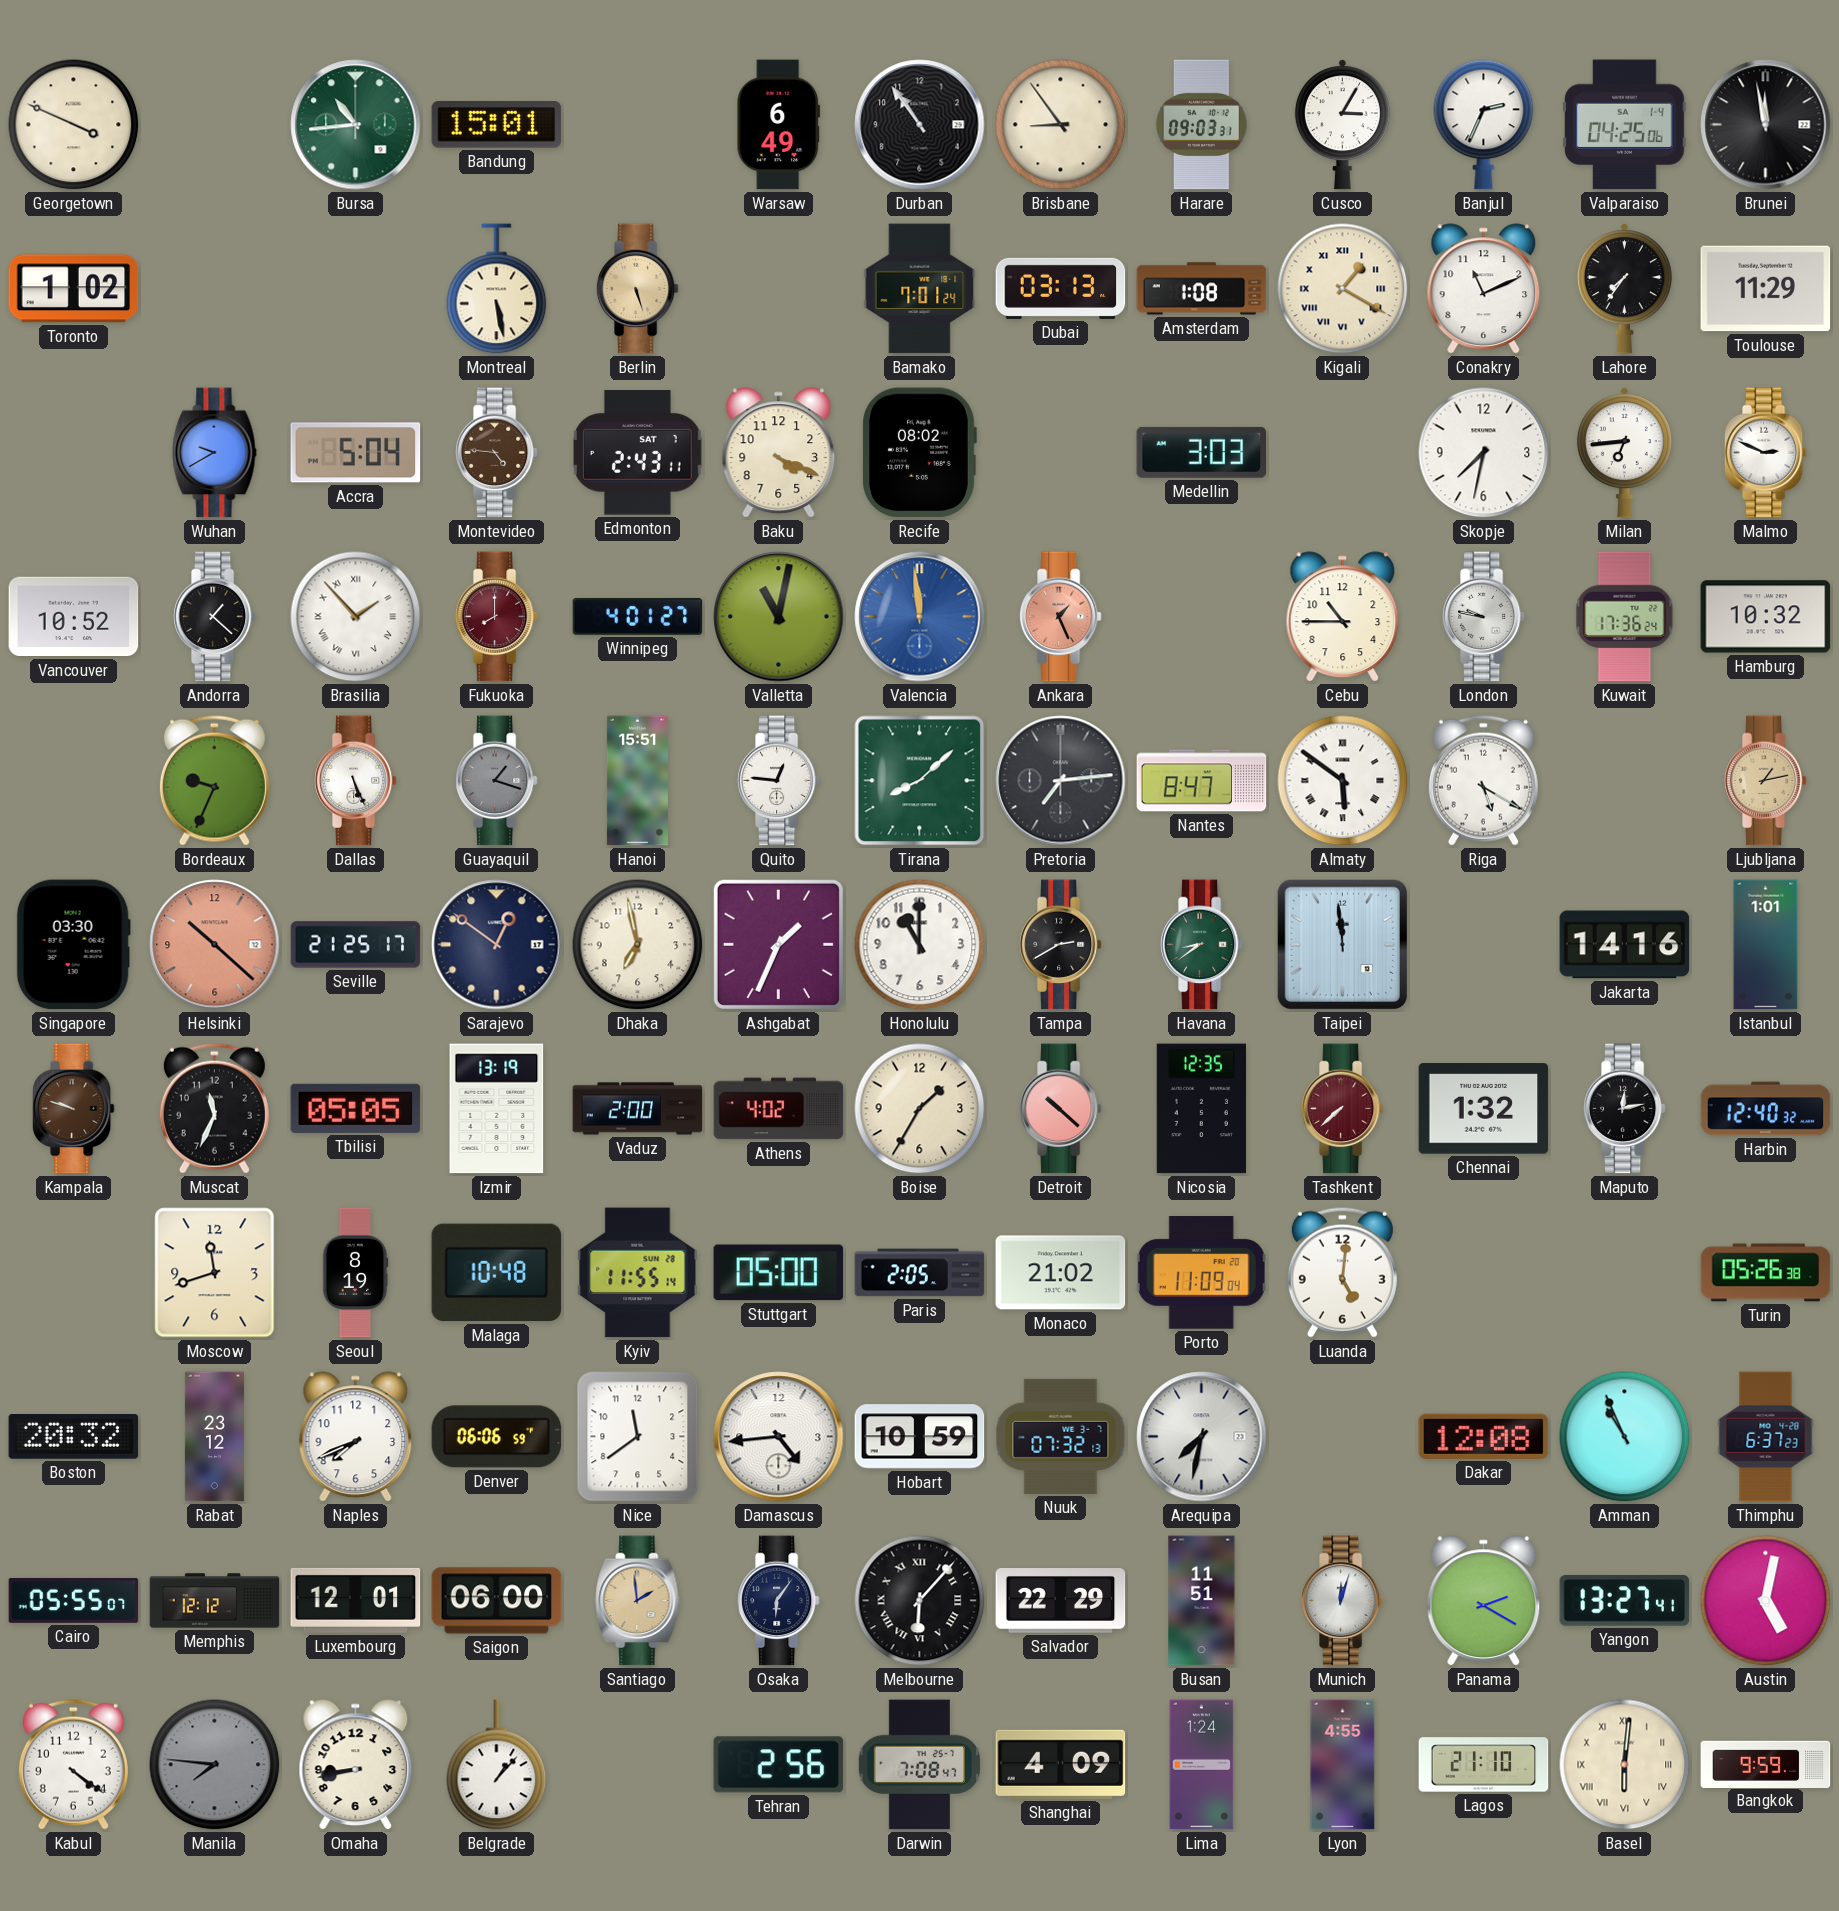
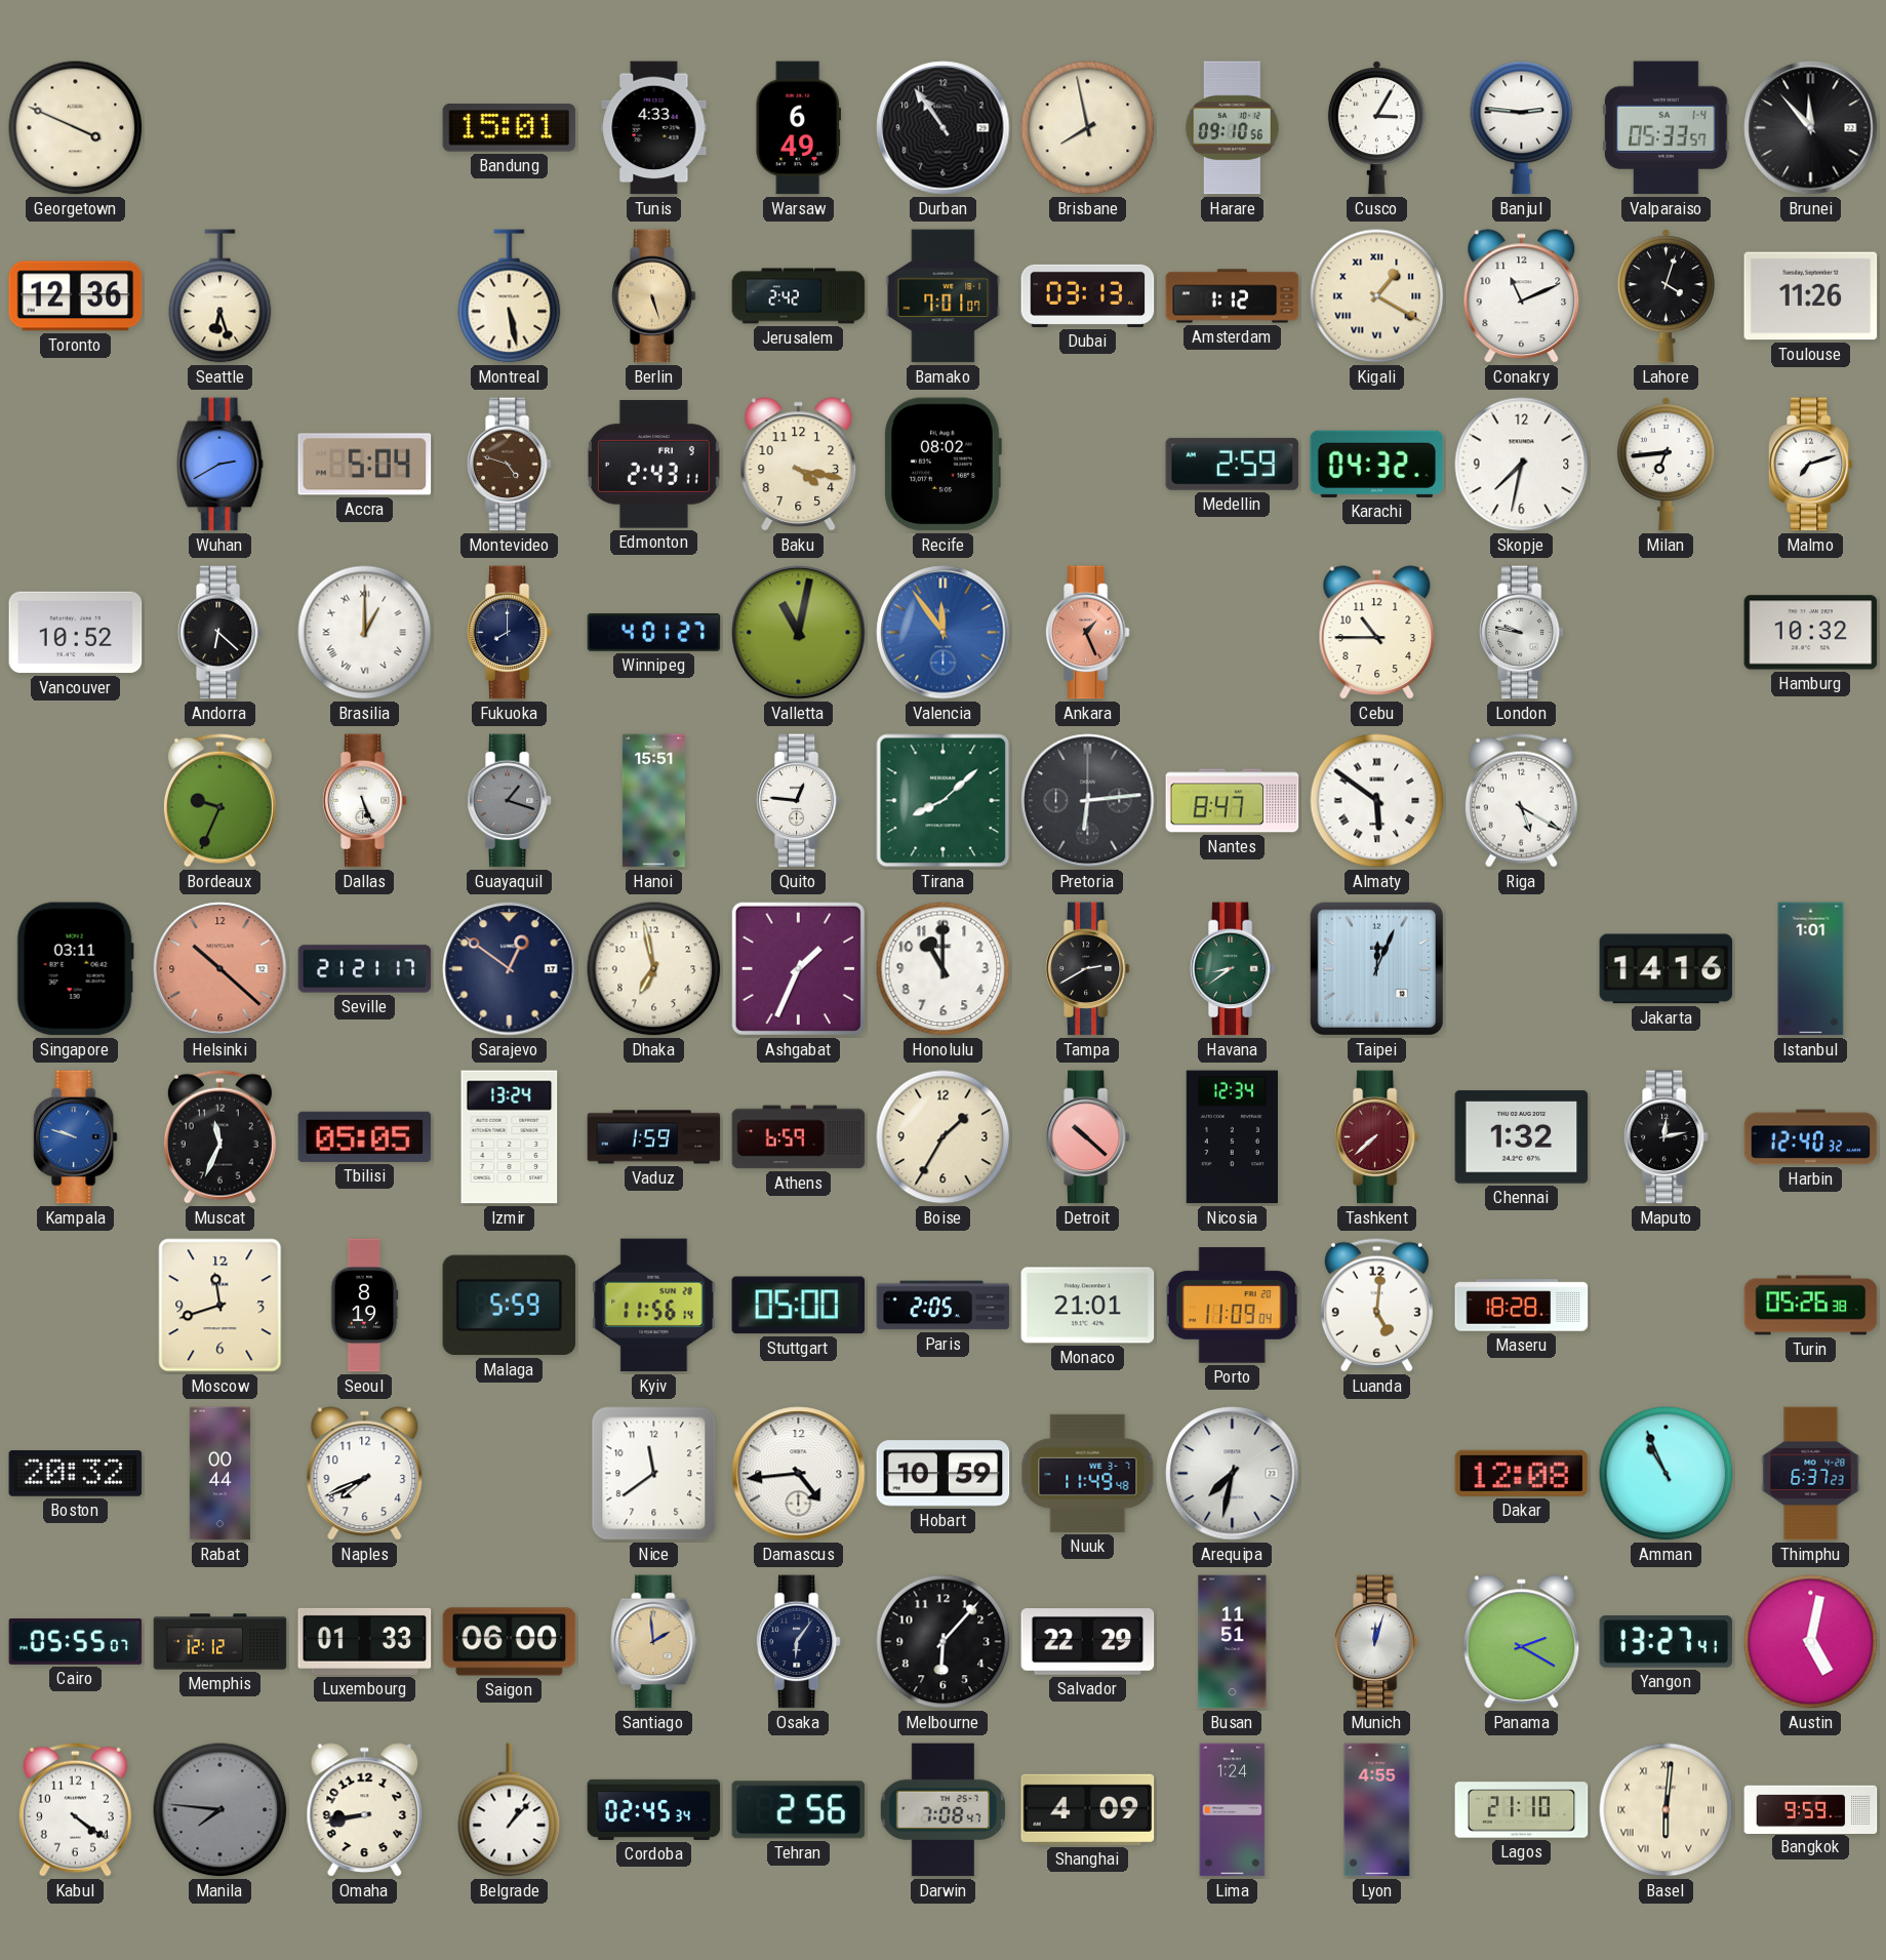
Bursa: 10:44 -> none
Tunis: none -> 4:33
Brisbane: 8:54 -> 7:58
Harare: 09:03 -> 09:10
Banjul: 2:34 -> 2:46
Valparaiso: 04:25 -> 05:33
Brunei: 11:58 -> 11:53
Toronto: 1:02 -> 12:36
Seattle: none -> 6:27
Jerusalem: none -> 2:42
Bamako: 7:01:24 -> 7:01:07
Amsterdam: 1:08 -> 1:12
Lahore: 7:36 -> 4:03
Toulouse: 11:29 -> 11:26
Wuhan: 9:40 -> 2:40
Montevideo: 4:46 -> 4:48
Edmonton date: SAT 7 -> FRI 9
Baku: 4:19 -> 4:17
Medellin: 3:03 -> 2:59
Karachi: none -> 04:32
Malmo: 2:49 -> 7:12
Andorra: 1:22 -> 6:22
Brasilia: 1:53 -> 1:00
Fukuoka dial: burgundy -> navy
Valencia: 11:59 -> 11:54
Kuwait: 17:36 -> none
Pretoria: 7:14 -> 6:14
Ljubljana: 1:13 -> none
Singapore: 03:30 -> 03:11
Seville: 21:25 -> 21:21
Taipei: 11:59 -> 12:04
Kampala dial: brown -> blue
Izmir: 13:19 -> 13:24
Vaduz: 2:00 -> 1:59
Athens: 4:02 -> 6:59
Nicosia: 12:35 -> 12:34
Malaga: 10:48 -> 5:59
Kyiv: 11:55 -> 11:56
Monaco: 21:02 -> 21:01
Maseru: none -> 18:28
Rabat: 23:12 -> 00:44
Denver: 06:06 -> none
Nuuk: 07:32 -> 11:49
Luxembourg: 12:01 -> 01:33
Melbourne numerals: Roman -> Arabic
Cordoba: none -> 02:45
